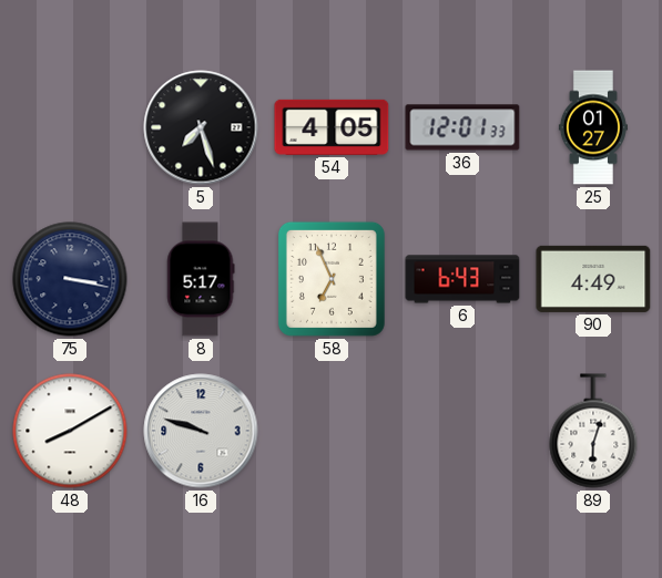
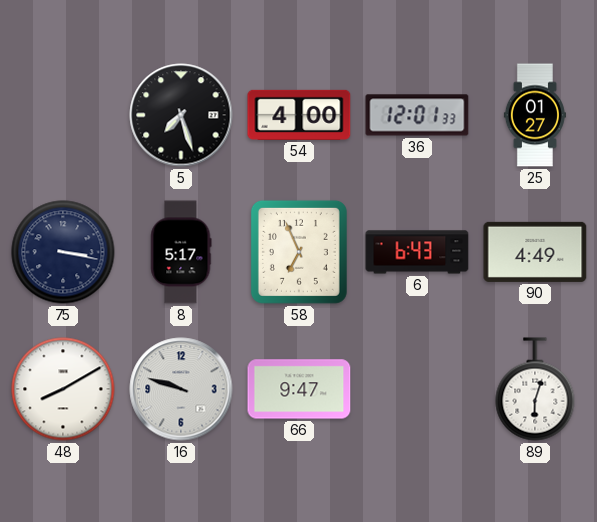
54: 4:05 -> 4:00
66: none -> 9:47
